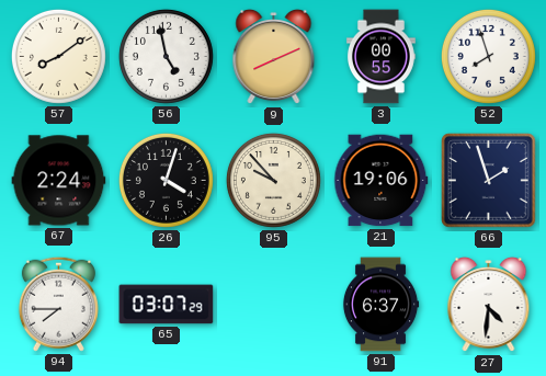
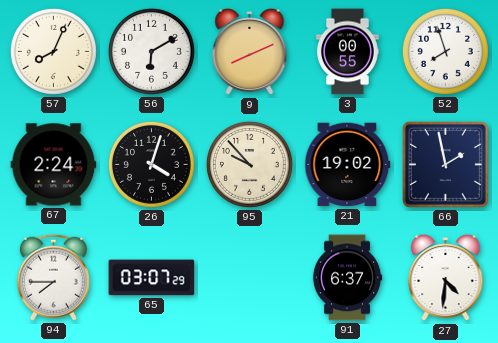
57: 8:09 -> 8:04
56: 4:58 -> 6:10
21: 19:06 -> 19:02
66: 1:57 -> 1:58
